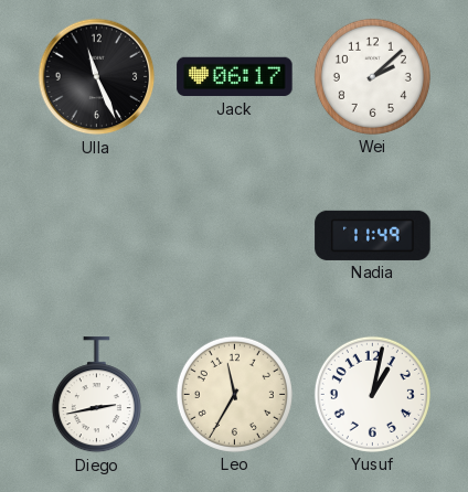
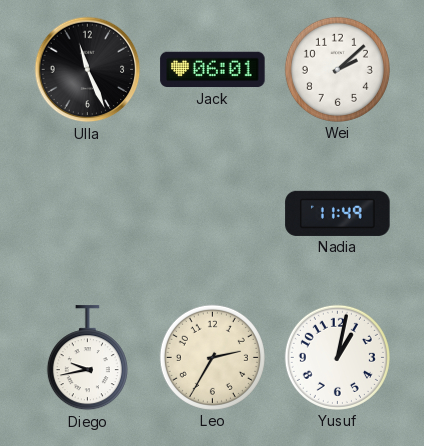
Jack: 06:17 -> 06:01
Diego: 2:43 -> 9:43
Leo: 11:35 -> 2:35
